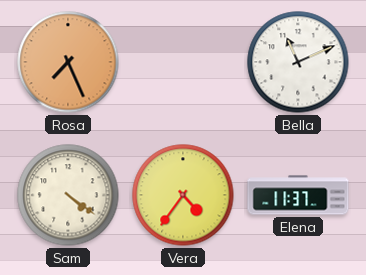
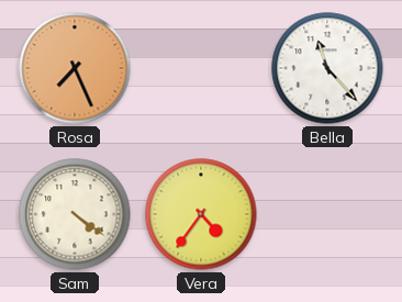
Bella: 11:11 -> 11:23
Elena: 11:37 -> none
